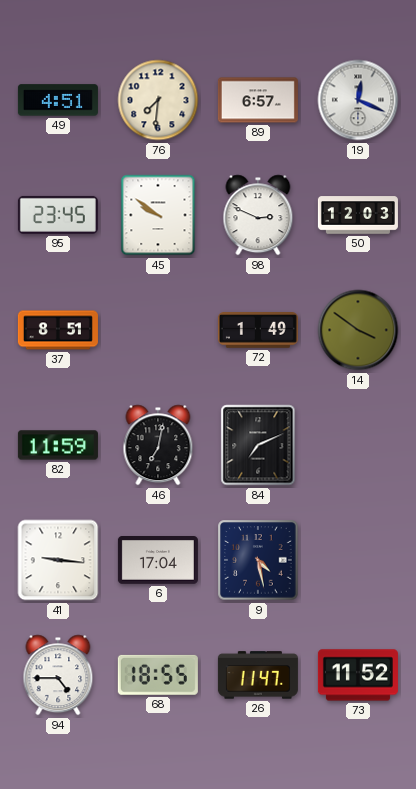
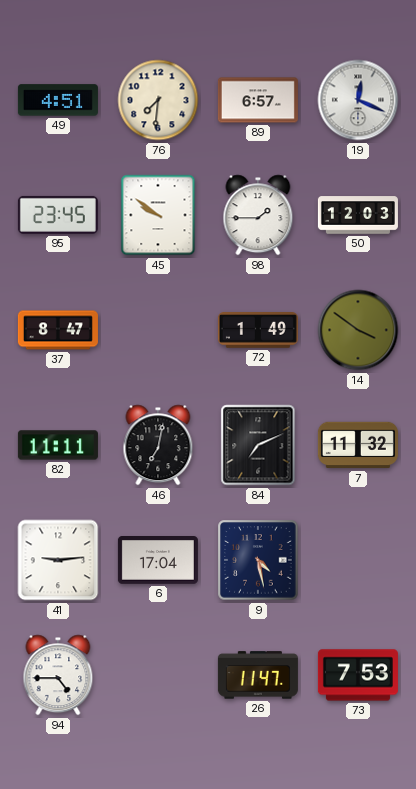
98: 2:49 -> 1:45
37: 8:51 -> 8:47
82: 11:59 -> 11:11
7: none -> 11:32
41: 9:16 -> 9:14
68: 18:55 -> none
73: 11:52 -> 7:53
